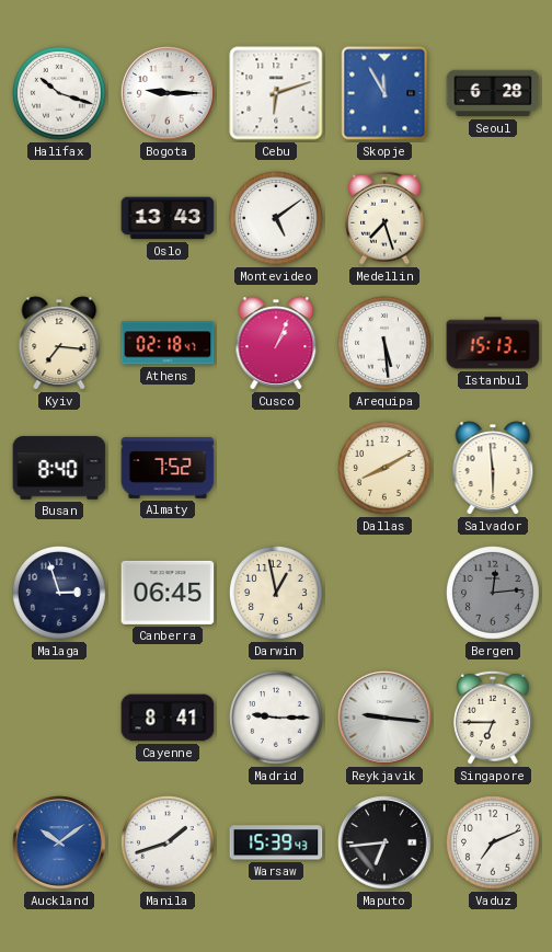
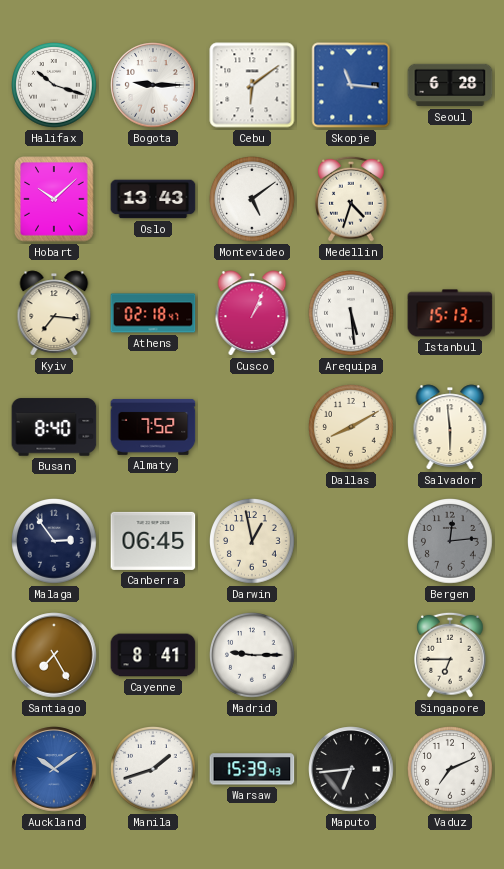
Cebu: 6:12 -> 6:09
Skopje: 11:55 -> 11:16
Hobart: none -> 10:08
Medellin: 7:27 -> 4:33
Malaga: 2:57 -> 2:54
Santiago: none -> 7:25
Reykjavik: 9:16 -> none
